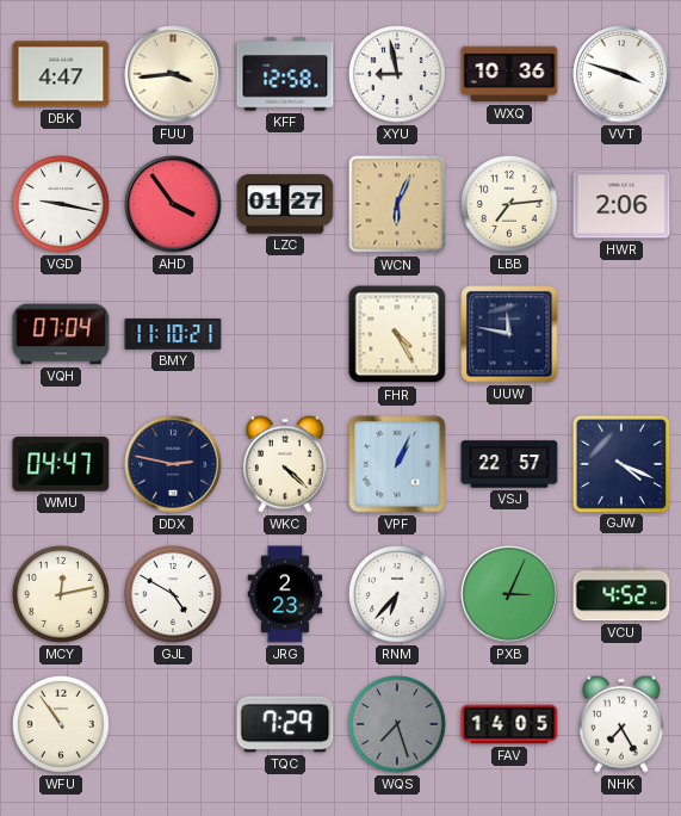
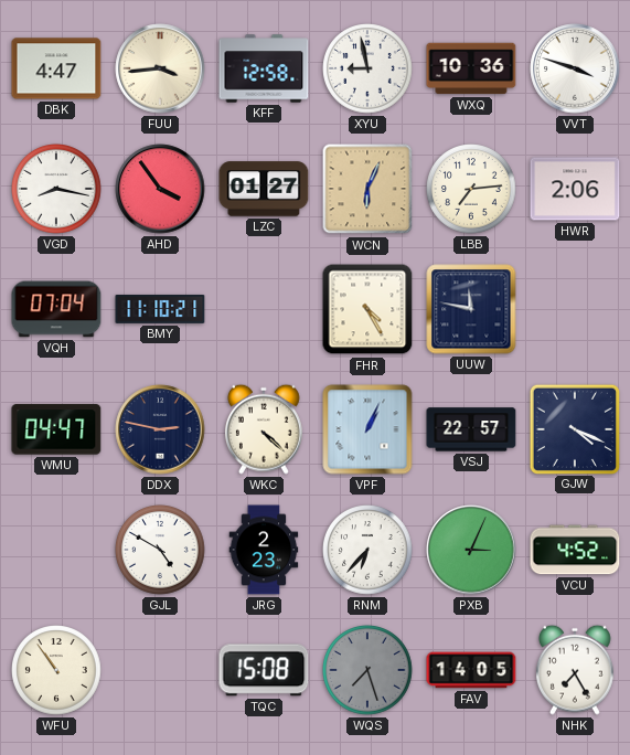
VGD: 9:17 -> 8:17
MCY: 12:13 -> none
TQC: 7:29 -> 15:08
